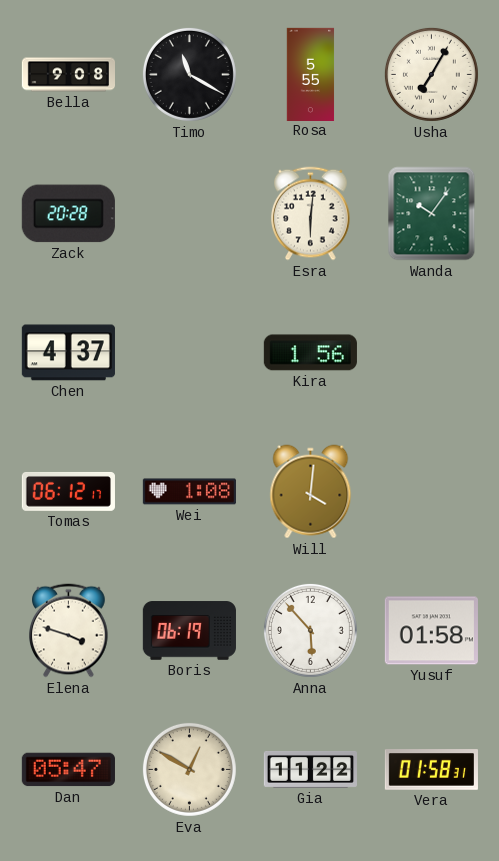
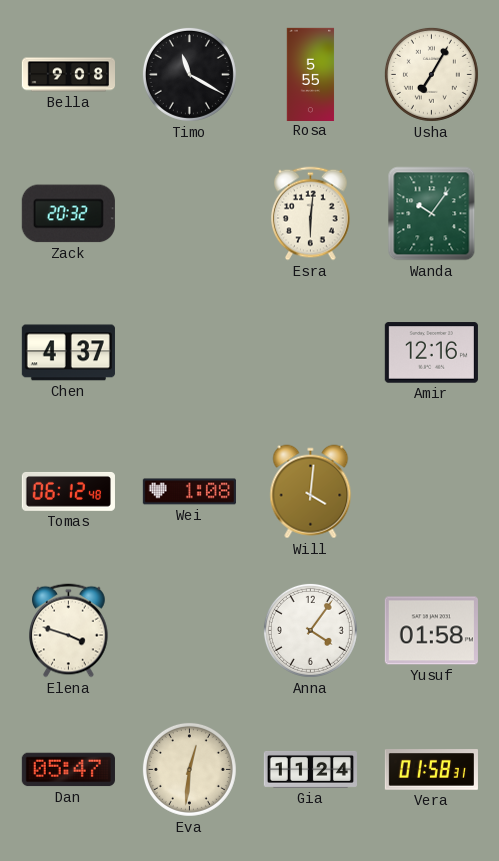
Zack: 20:28 -> 20:32
Kira: 1:56 -> none
Amir: none -> 12:16
Tomas: 06:12:17 -> 06:12:48
Boris: 06:19 -> none
Anna: 5:53 -> 4:06
Eva: 12:50 -> 12:31
Gia: 11:22 -> 11:24
